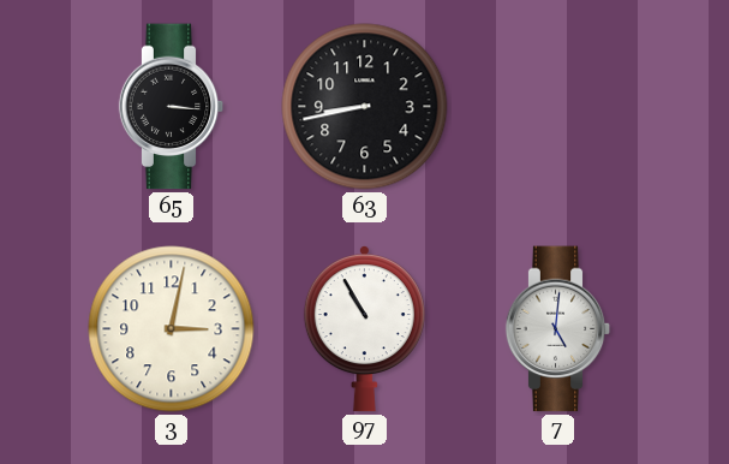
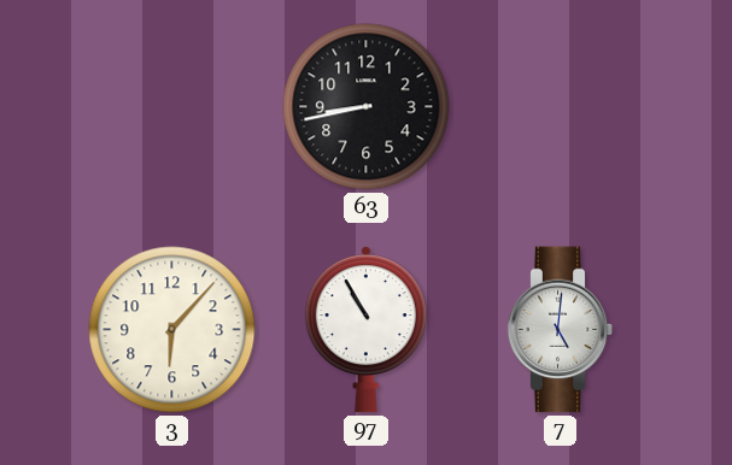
65: 3:16 -> none
3: 3:02 -> 6:07
